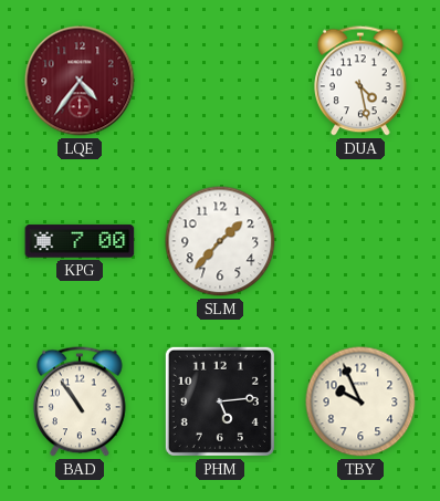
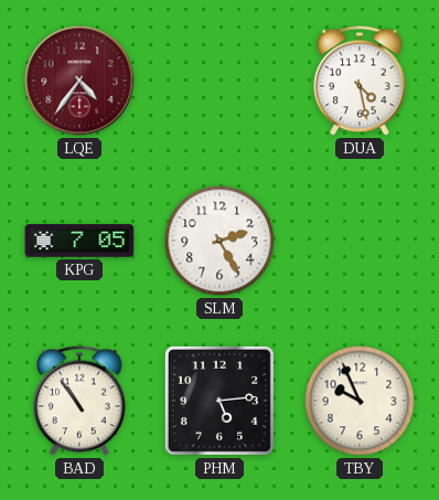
KPG: 7:00 -> 7:05
SLM: 1:37 -> 2:25
